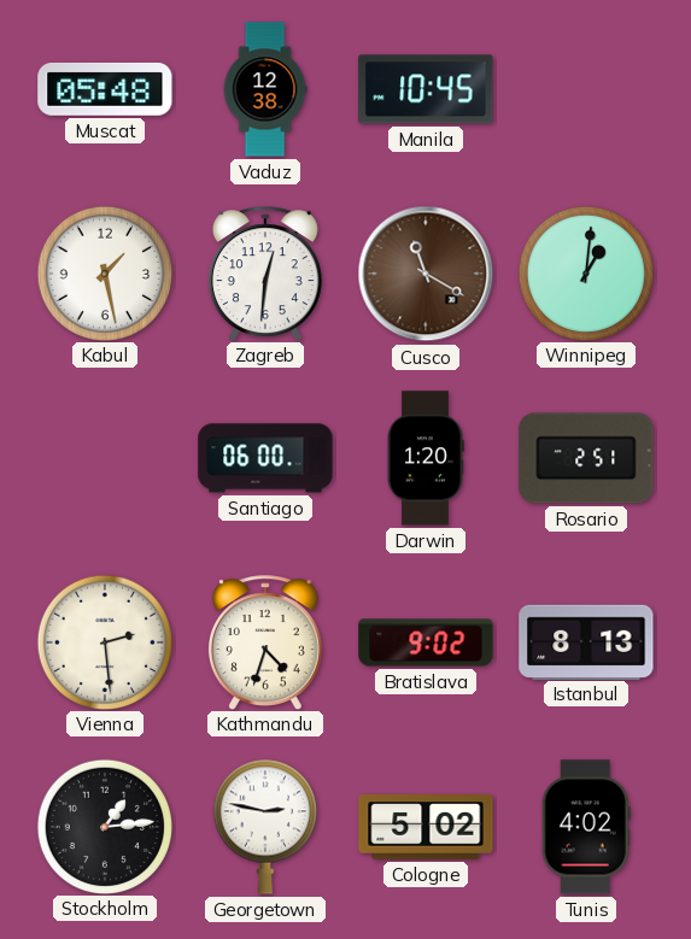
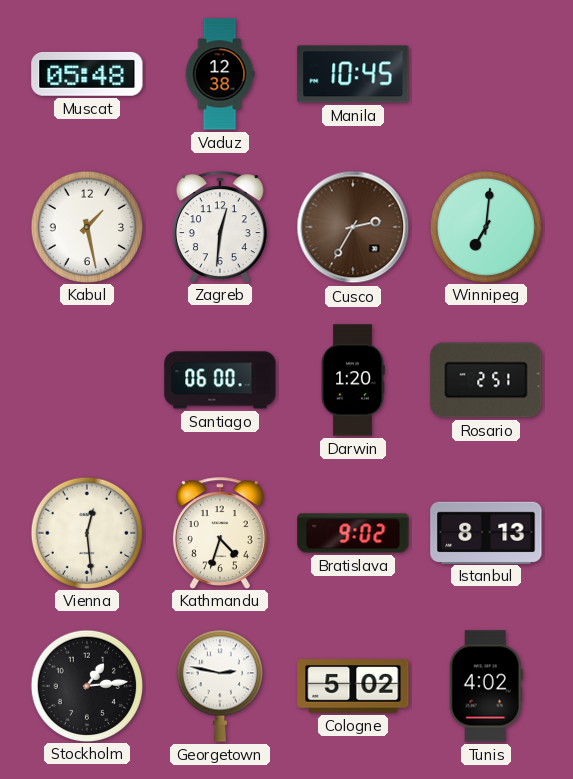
Cusco: 11:20 -> 2:35
Winnipeg: 1:01 -> 7:01
Vienna: 2:29 -> 12:29
